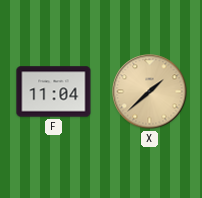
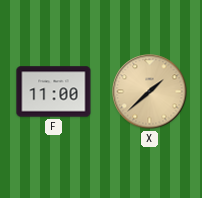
F: 11:04 -> 11:00
